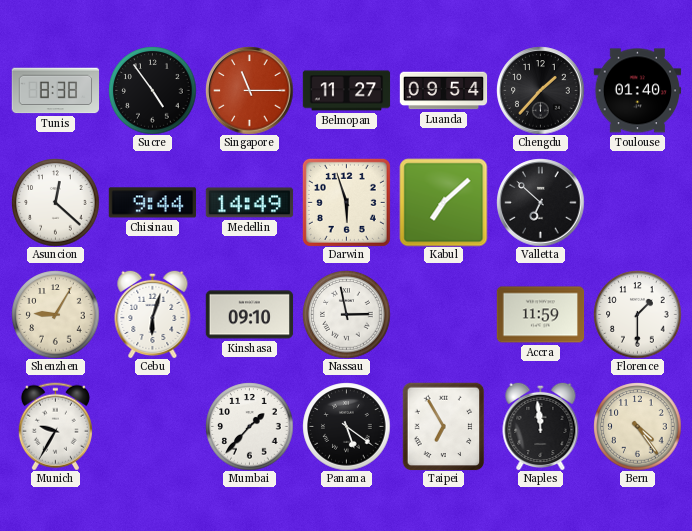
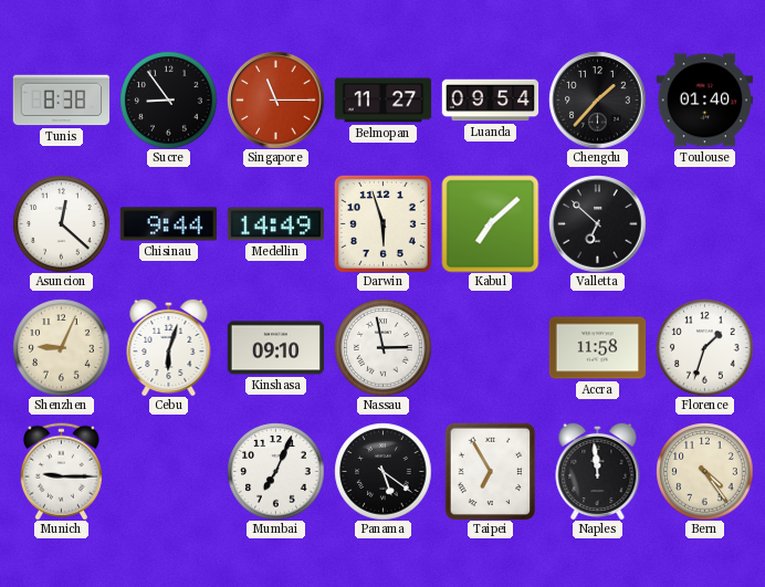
Sucre: 4:54 -> 8:54
Shenzhen: 9:05 -> 9:04
Accra: 11:59 -> 11:58
Florence: 1:30 -> 1:33
Munich: 9:35 -> 9:15
Mumbai: 1:37 -> 7:04
